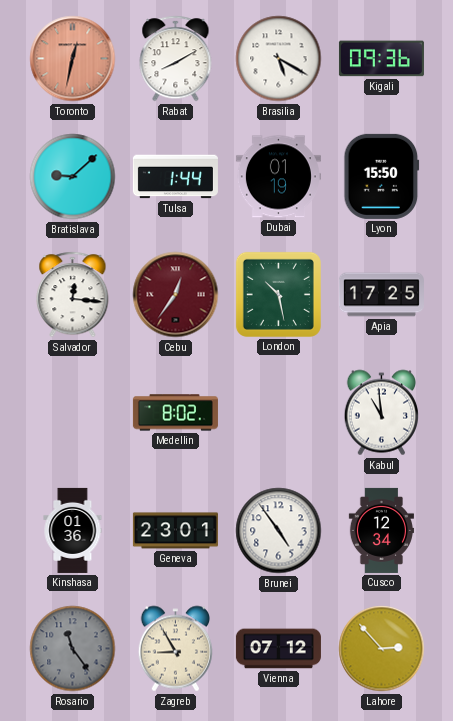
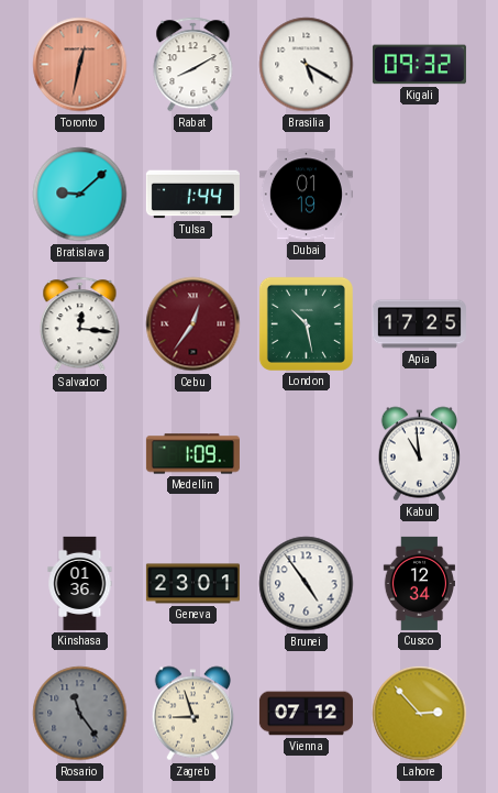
Kigali: 09:36 -> 09:32
Lyon: 15:50 -> none
Medellin: 8:02 -> 1:09
Zagreb: 8:55 -> 8:57
